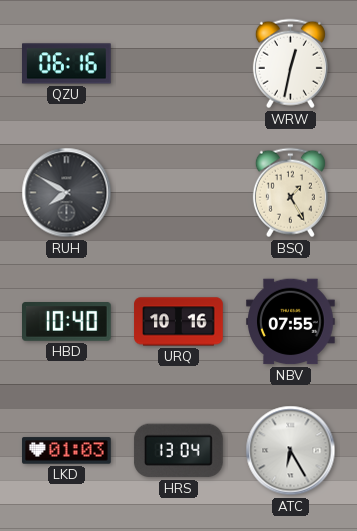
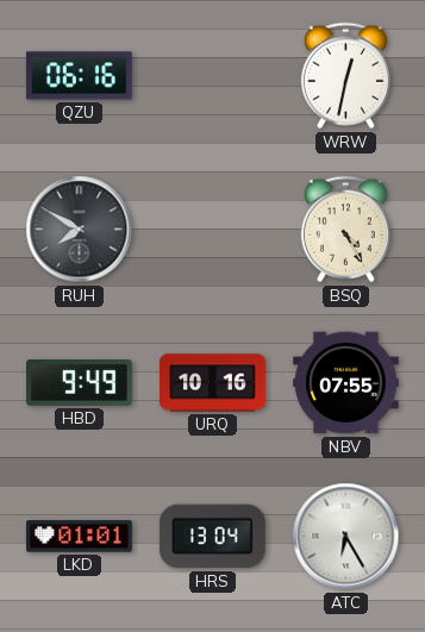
BSQ: 1:25 -> 4:25
HBD: 10:40 -> 9:49
LKD: 01:03 -> 01:01
